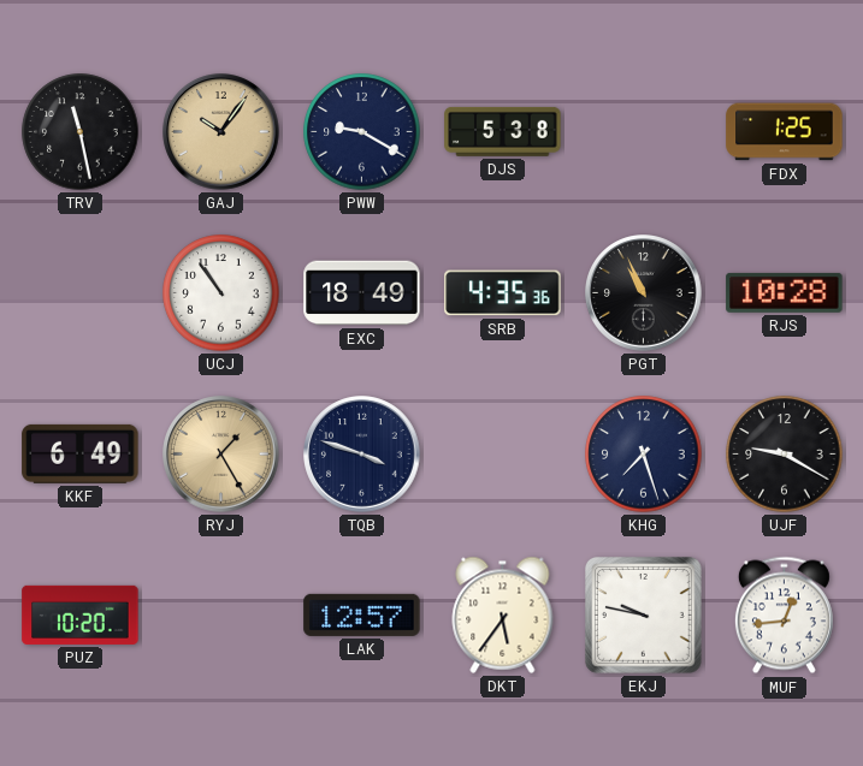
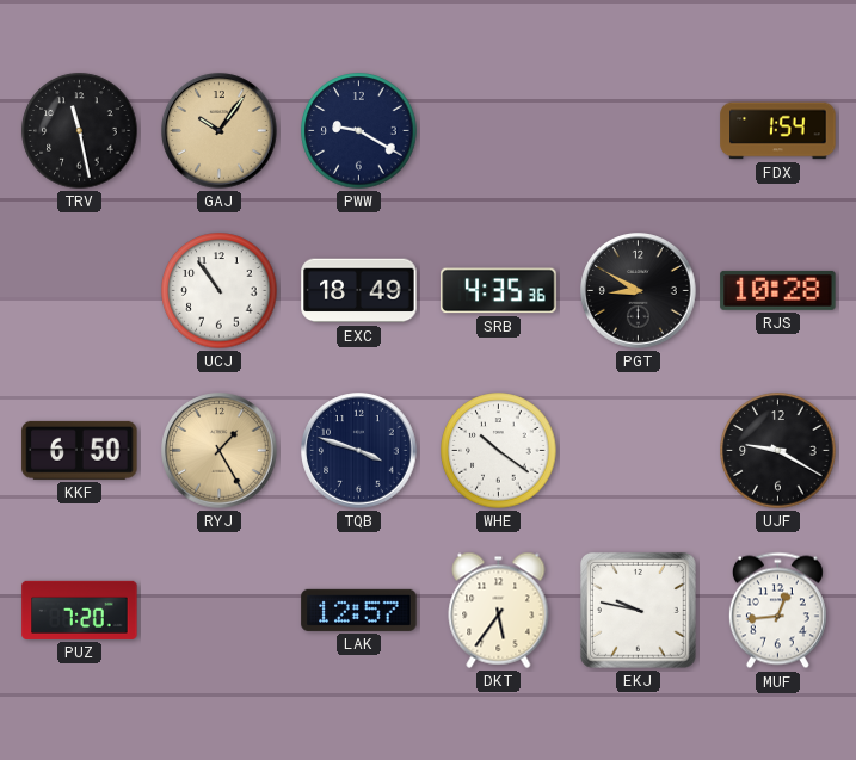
DJS: 5:38 -> none
FDX: 1:25 -> 1:54
PGT: 10:56 -> 8:50
KKF: 6:49 -> 6:50
WHE: none -> 10:21
KHG: 7:27 -> none
PUZ: 10:20 -> 7:20
